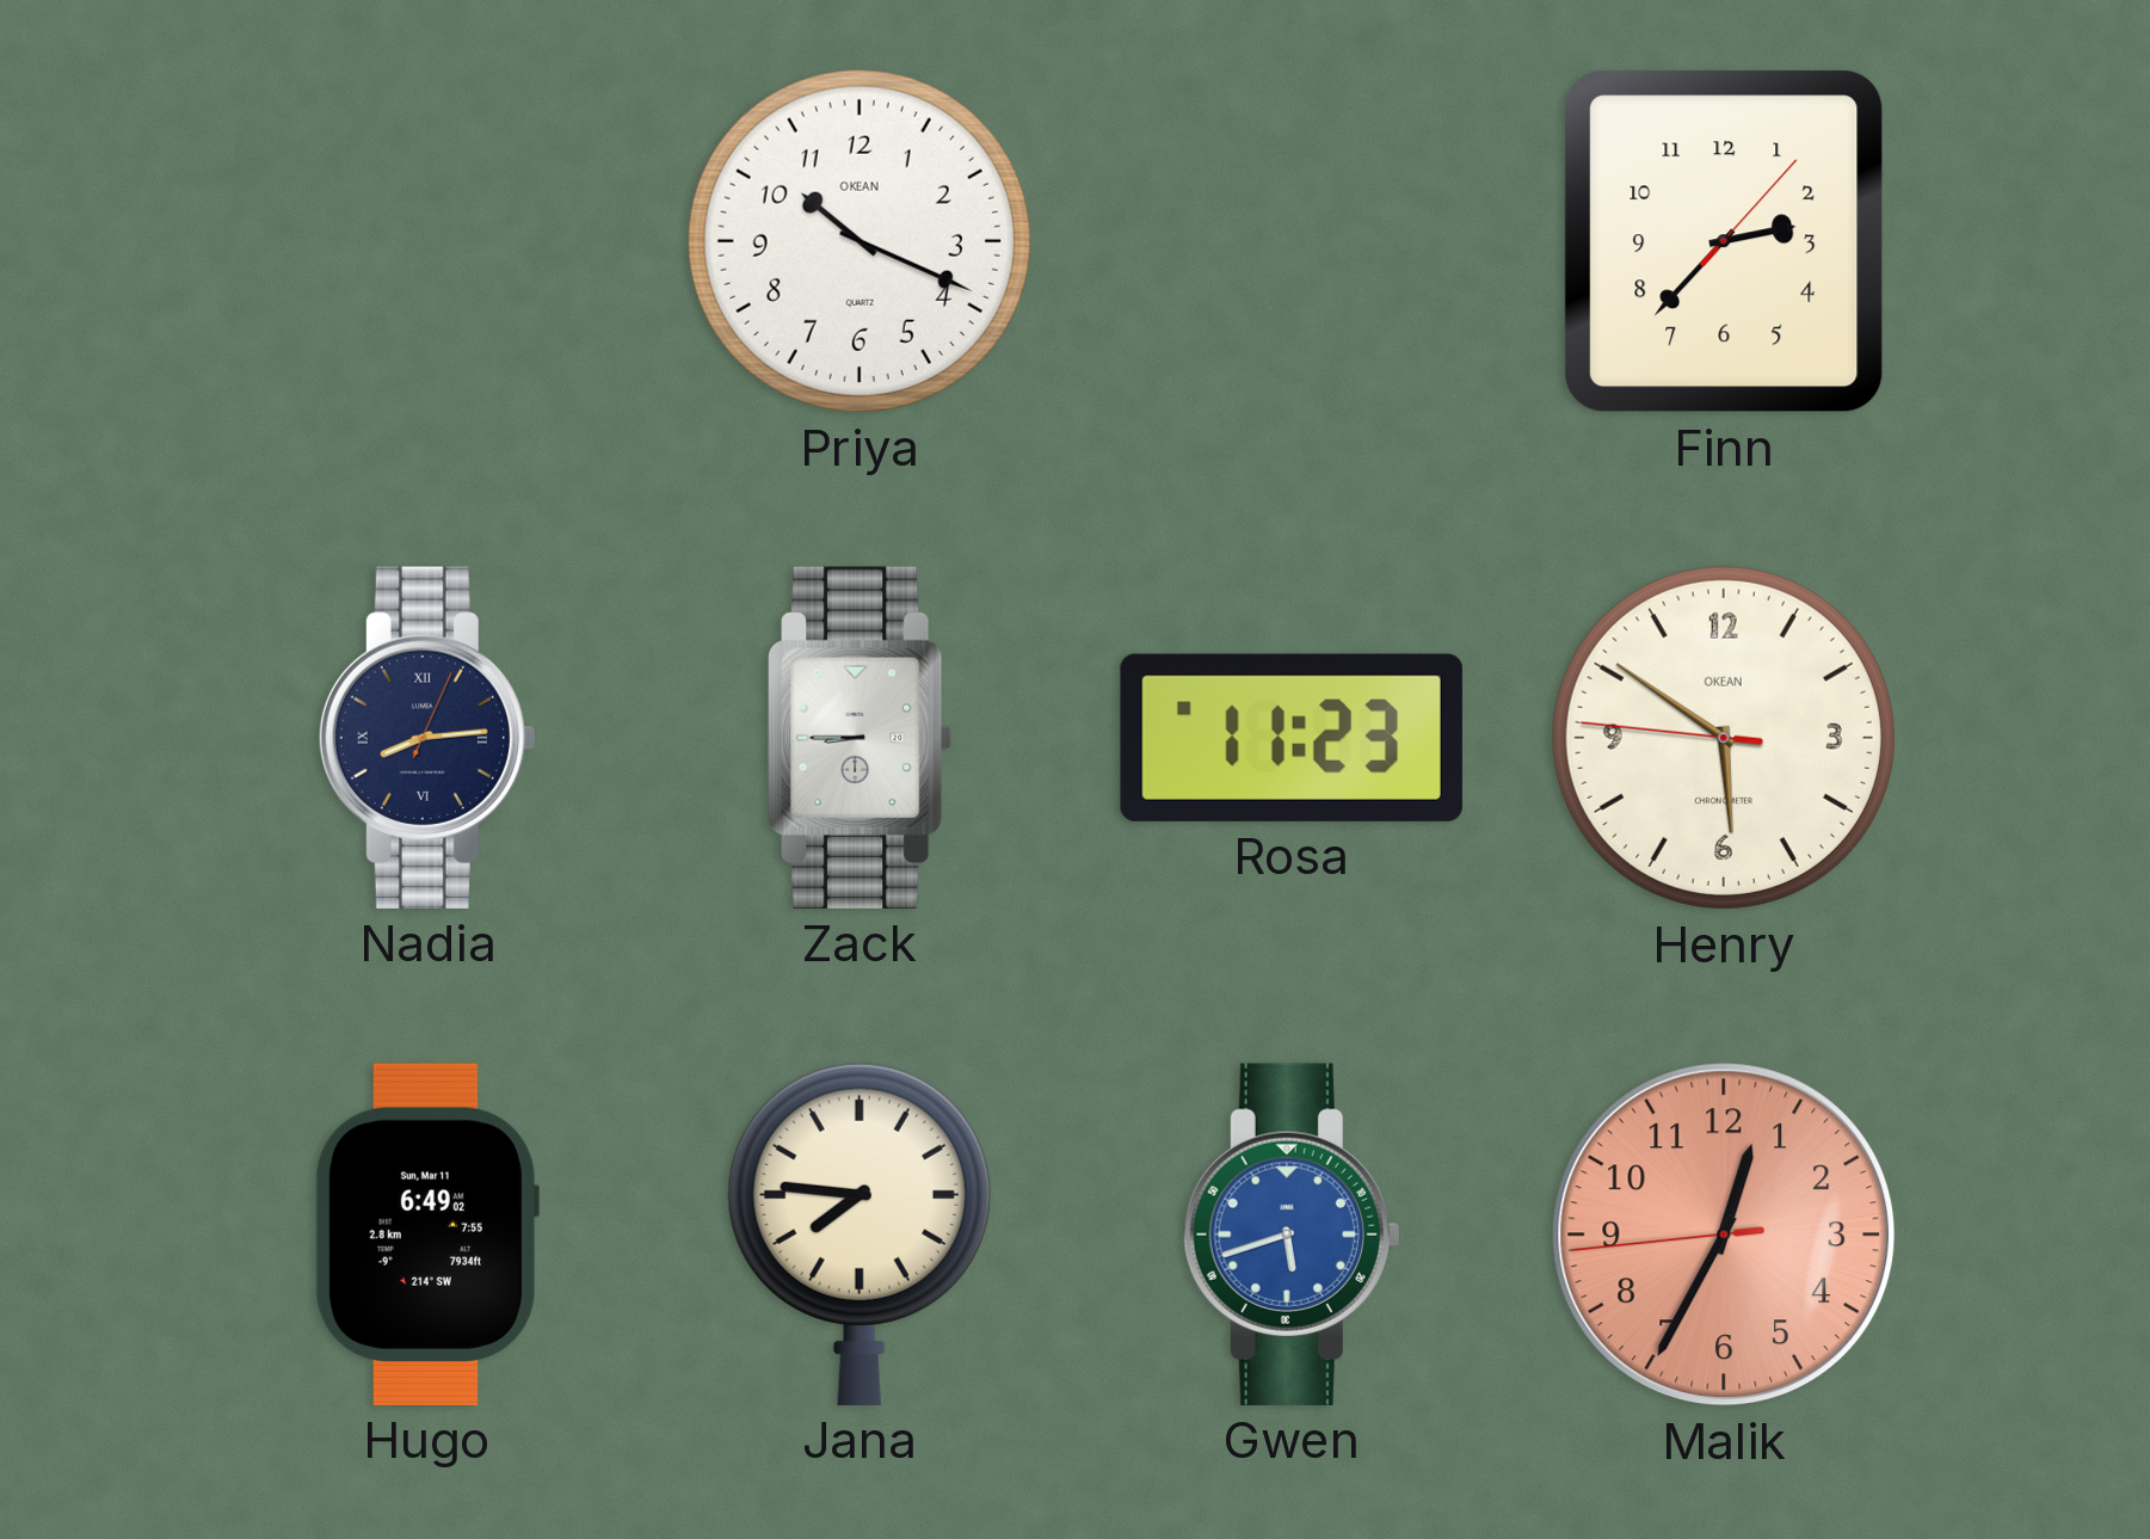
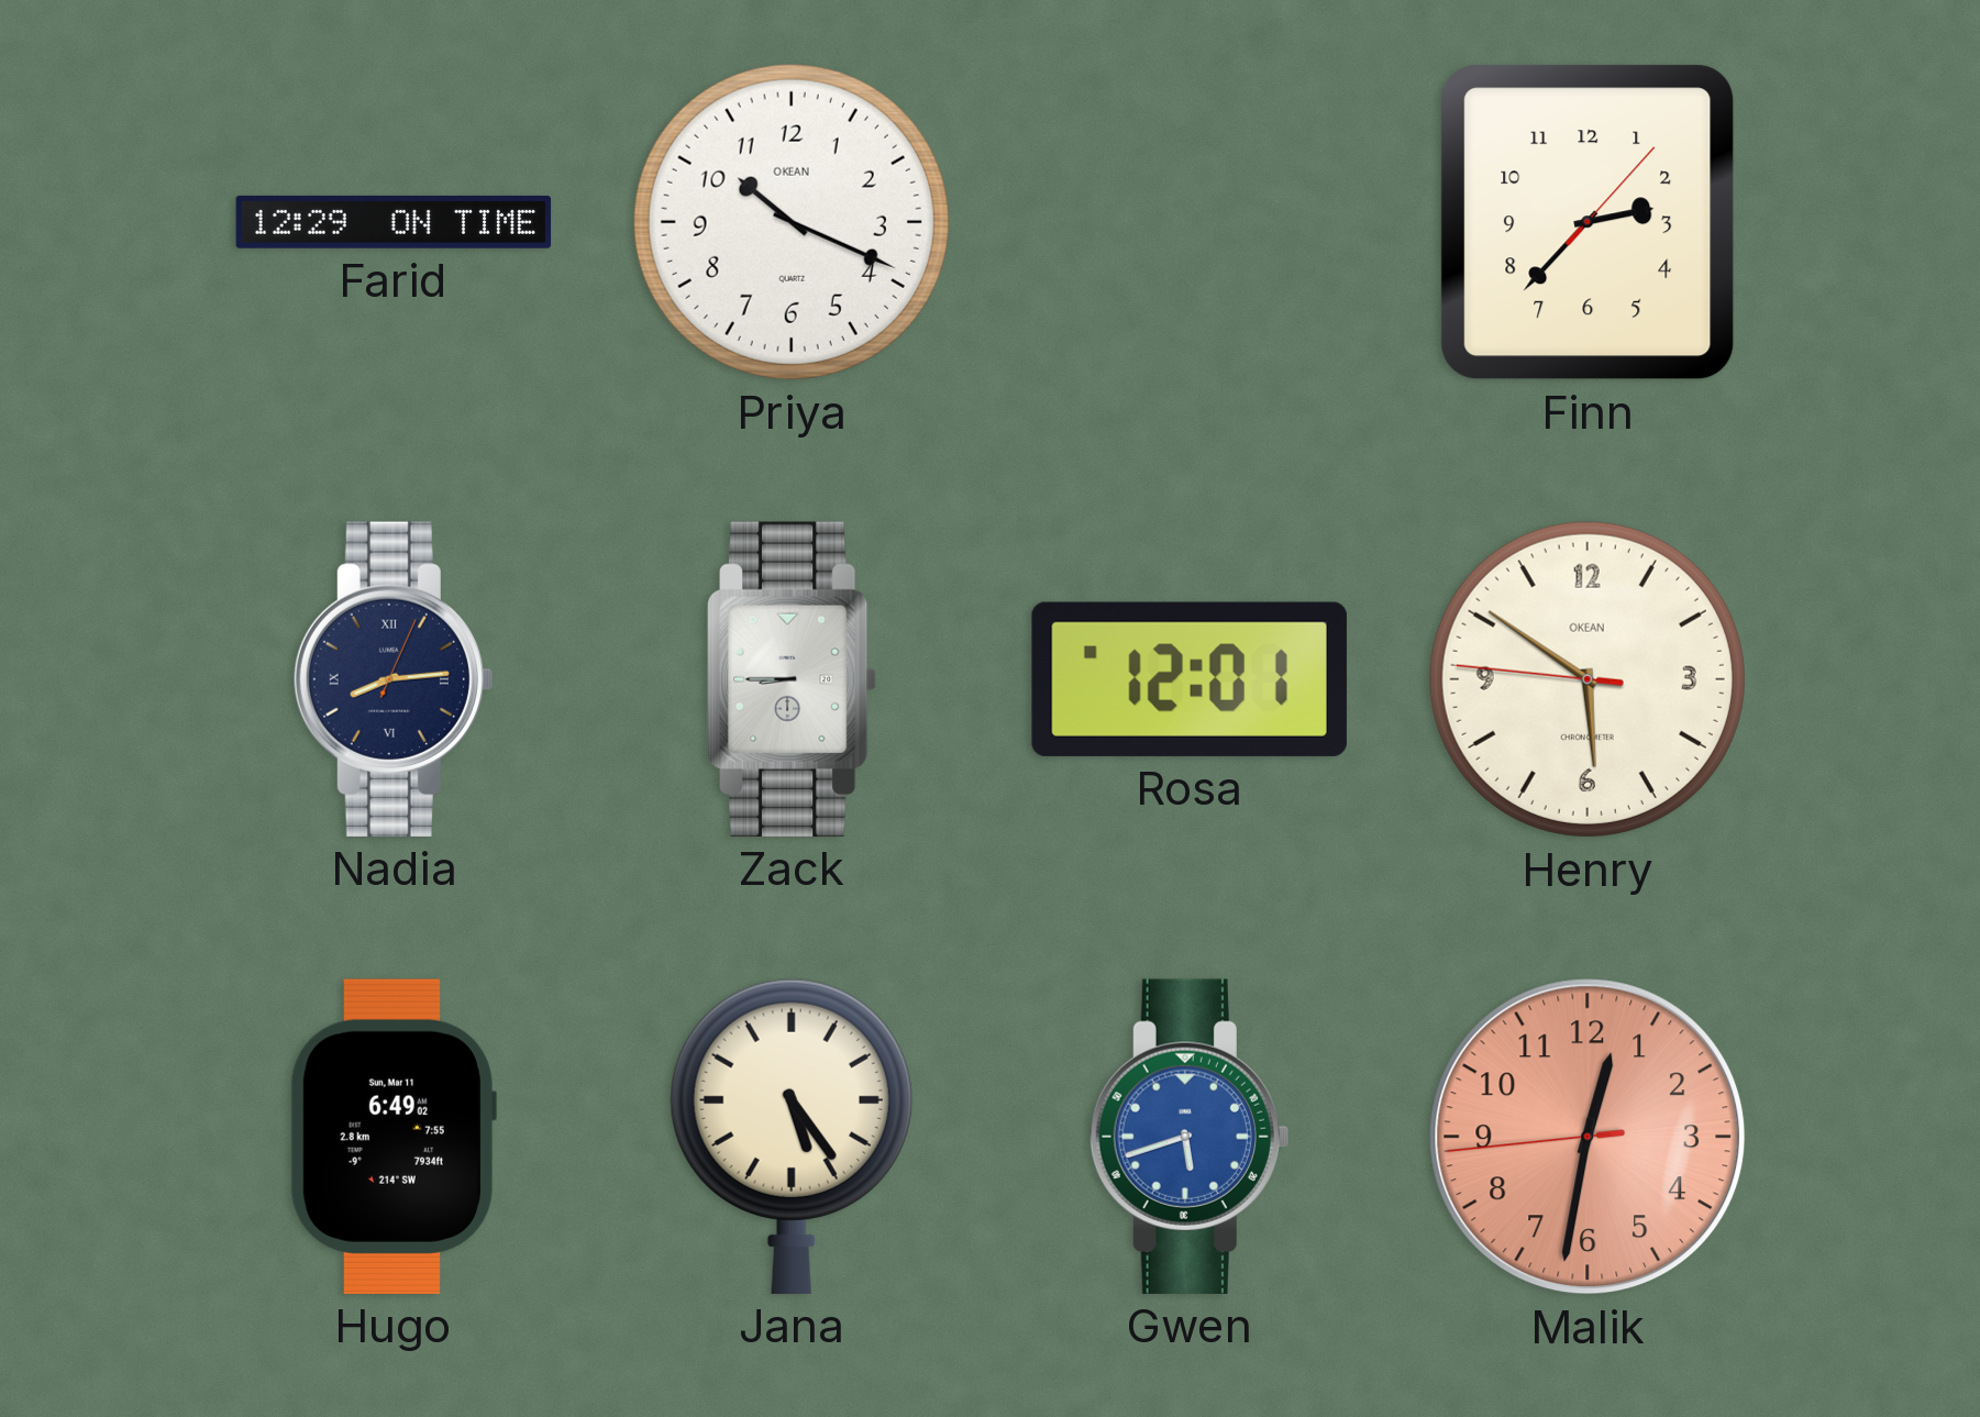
Farid: none -> 12:29
Rosa: 11:23 -> 12:01
Jana: 7:46 -> 5:24
Malik: 12:34 -> 12:31
